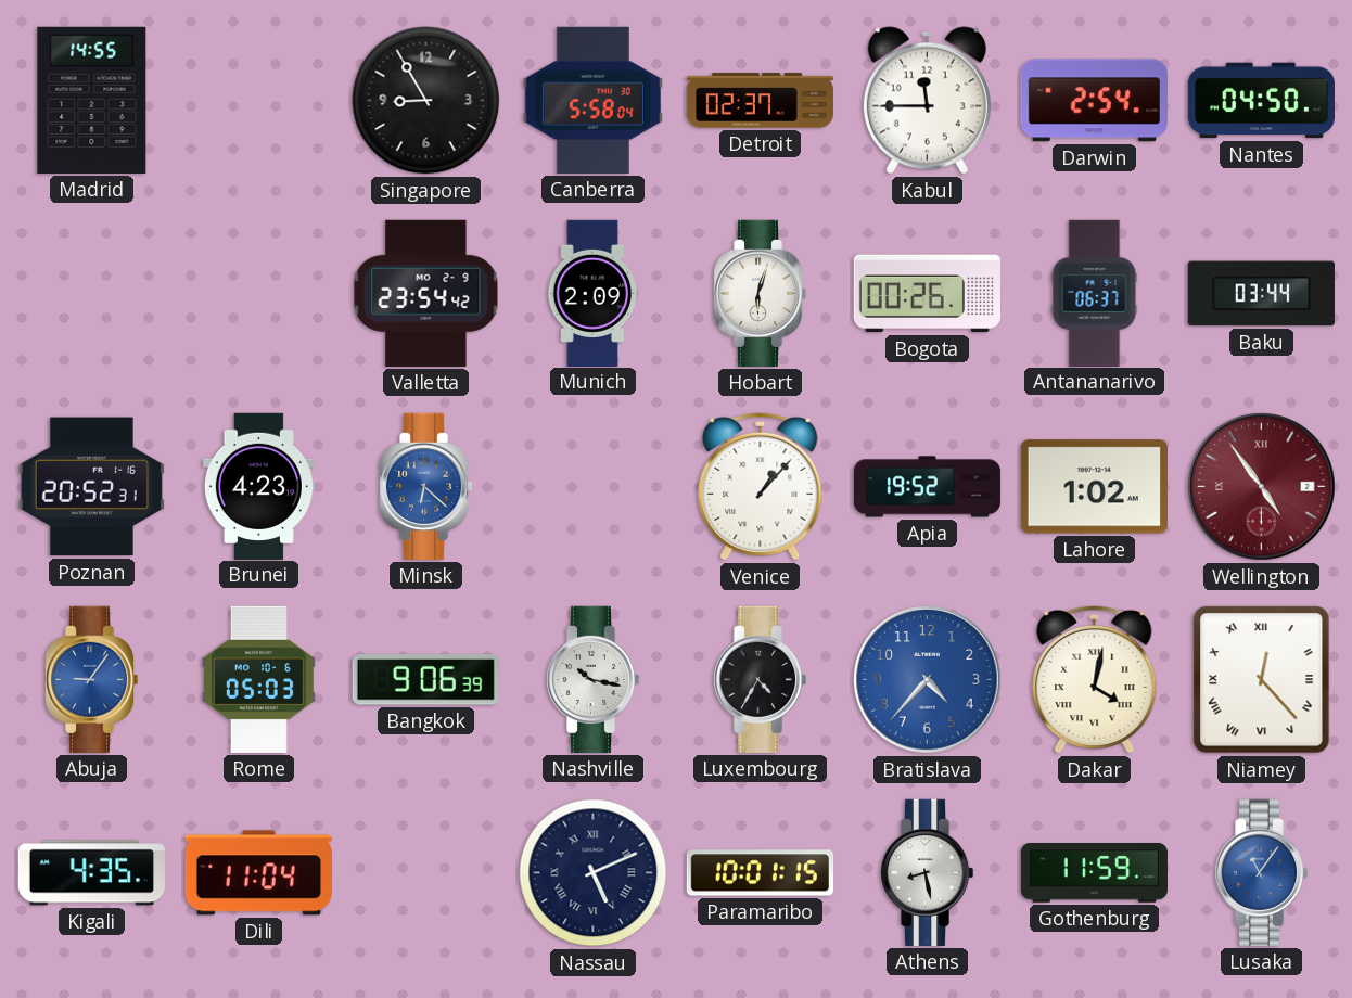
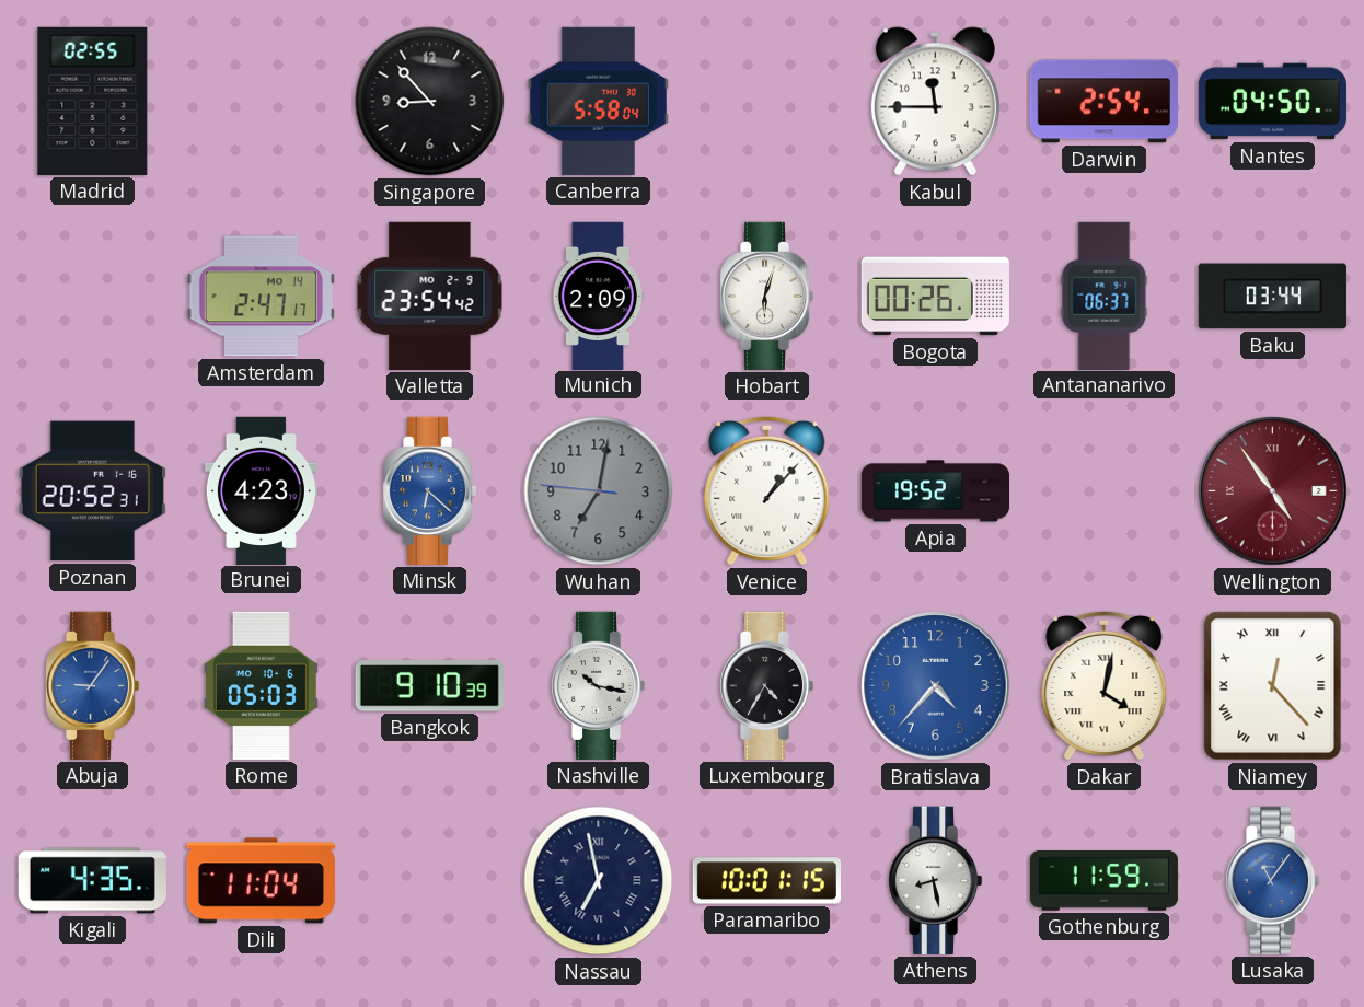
Madrid: 14:55 -> 02:55
Singapore: 8:55 -> 8:53
Detroit: 02:37 -> none
Amsterdam: none -> 2:47
Wuhan: none -> 7:01
Lahore: 1:02 -> none
Bangkok: 9:06 -> 9:10
Nassau: 5:11 -> 6:58
